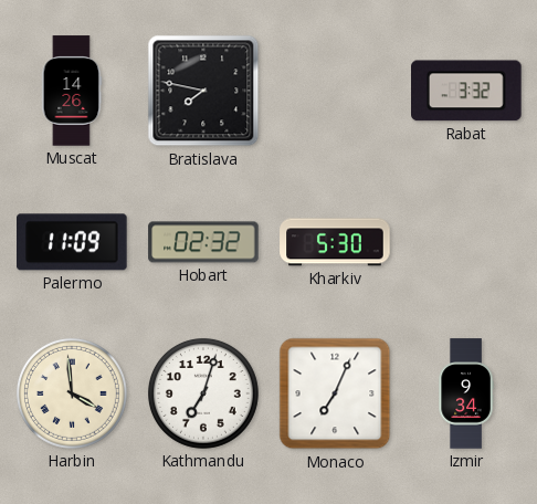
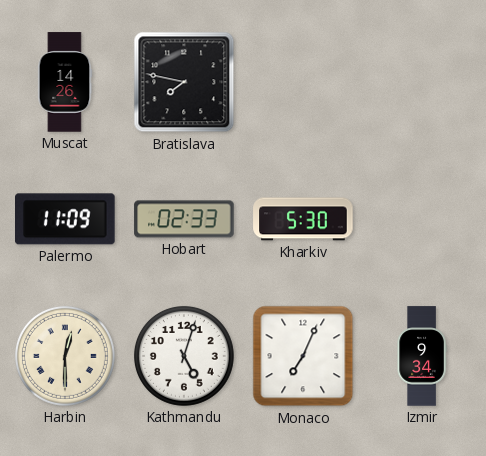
Rabat: 3:32 -> none
Hobart: 02:32 -> 02:33
Harbin: 3:59 -> 12:30
Kathmandu: 7:03 -> 5:03
